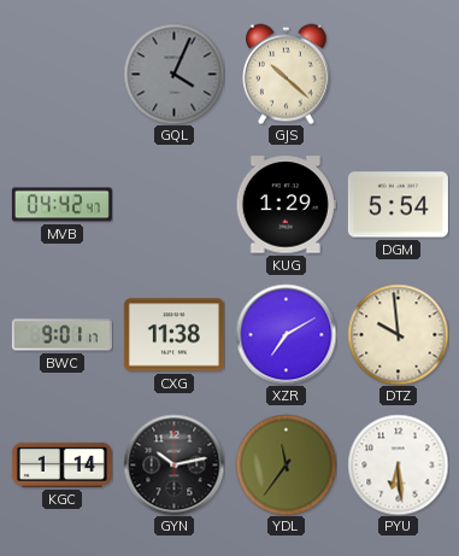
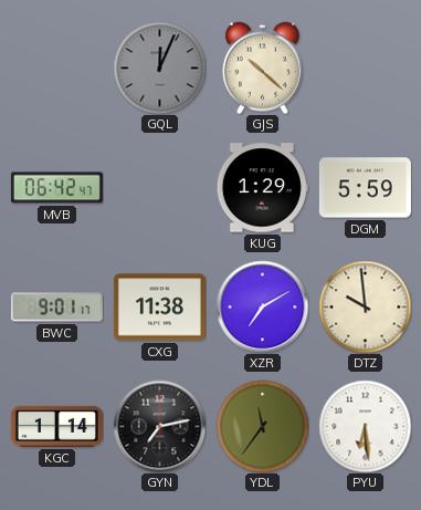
GQL: 4:04 -> 12:04
MVB: 04:42 -> 06:42
DGM: 5:54 -> 5:59
GYN: 10:13 -> 7:13
